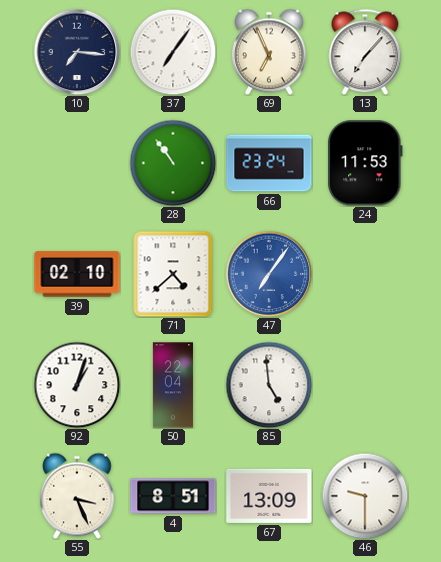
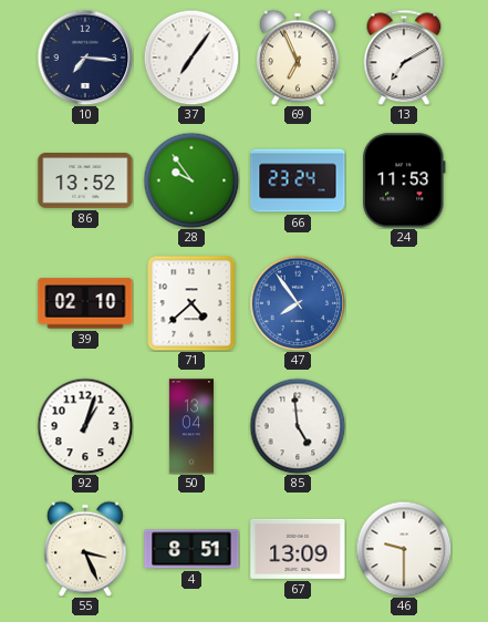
13: 7:07 -> 7:10
86: none -> 13:52
28: 10:54 -> 9:54
47: 7:06 -> 7:54
50: 22:04 -> 13:04
